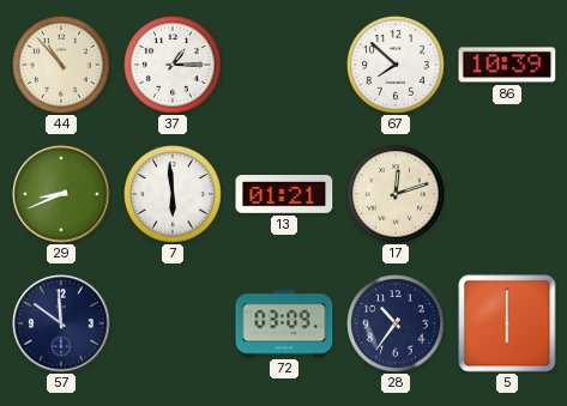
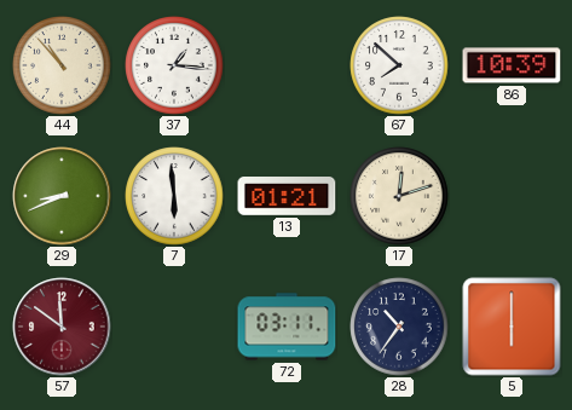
37: 1:15 -> 1:16
57 dial: navy -> burgundy
72: 03:09 -> 03:11
